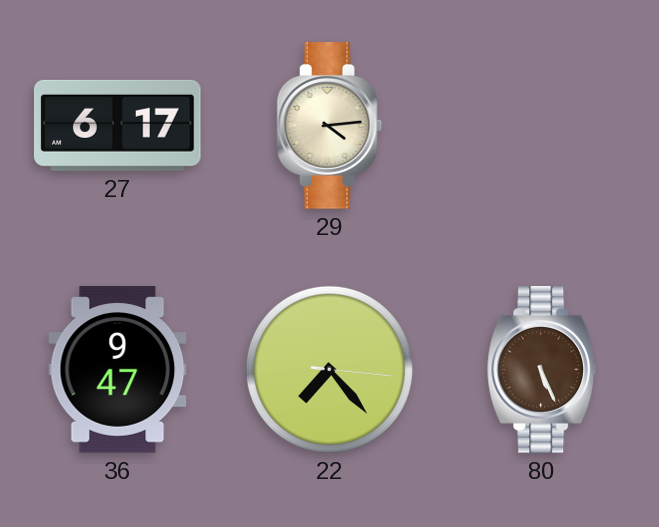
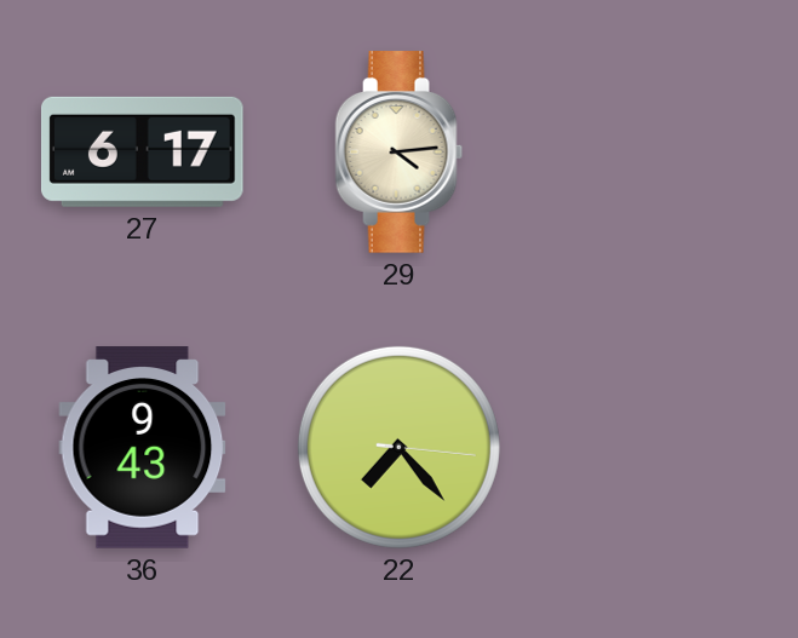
36: 9:47 -> 9:43
80: 5:26 -> none
